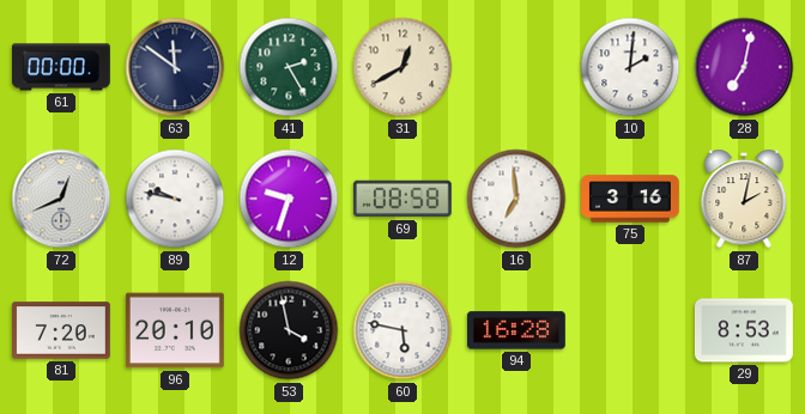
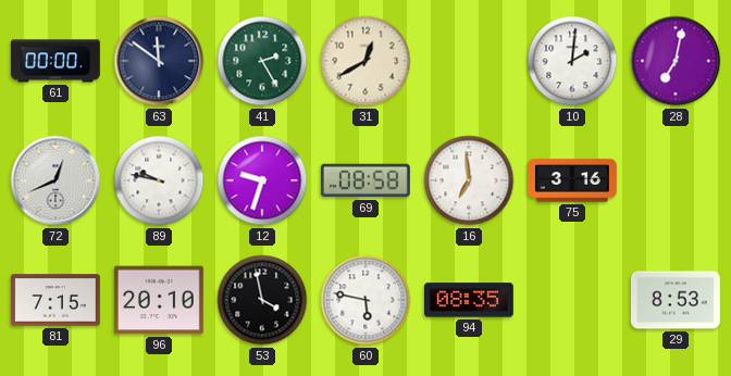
87: 2:02 -> none
81: 7:20 -> 7:15
94: 16:28 -> 08:35
